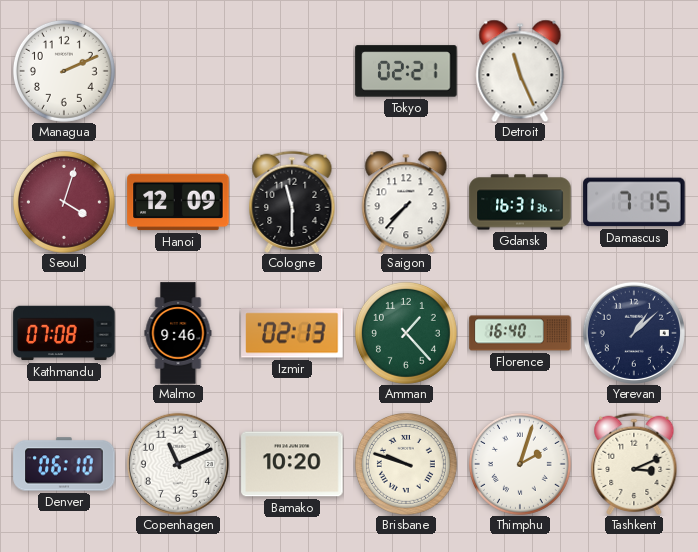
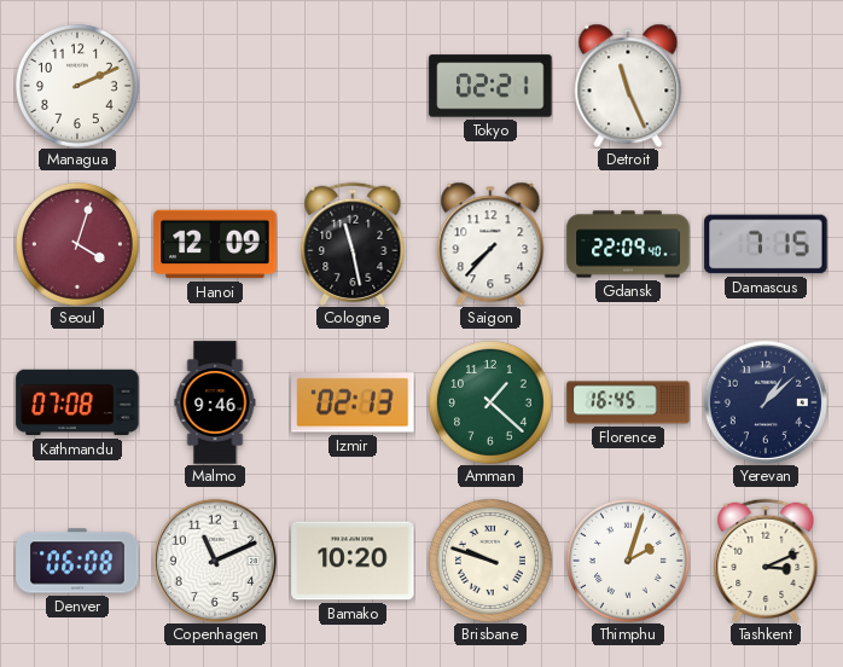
Cologne: 11:30 -> 11:28
Gdansk: 16:31 -> 22:09
Amman: 1:23 -> 1:22
Florence: 16:40 -> 16:45
Denver: 06:10 -> 06:08
